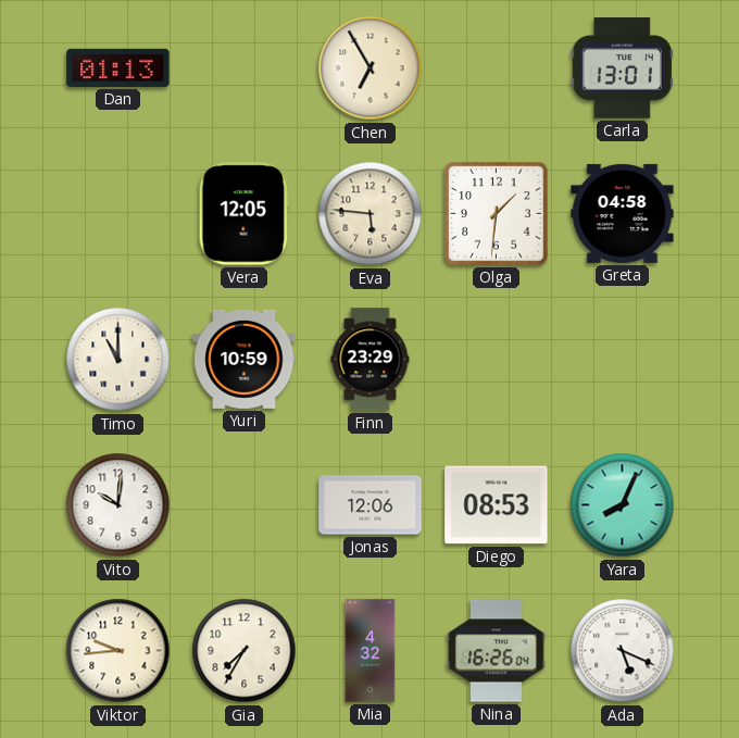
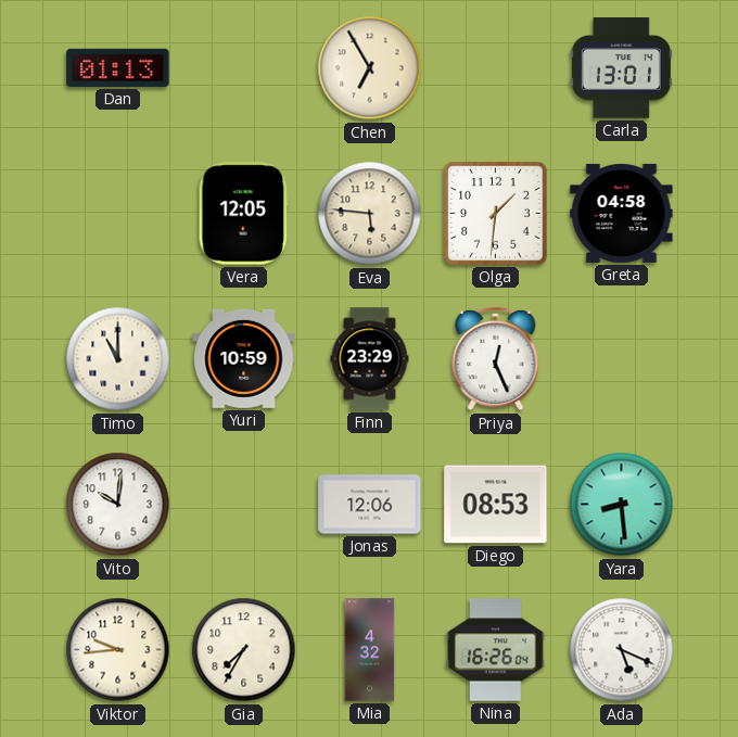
Priya: none -> 12:26
Yara: 8:04 -> 8:29
